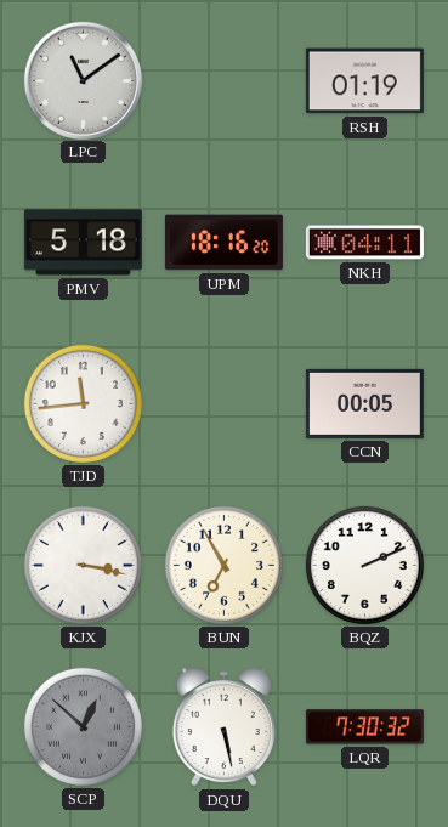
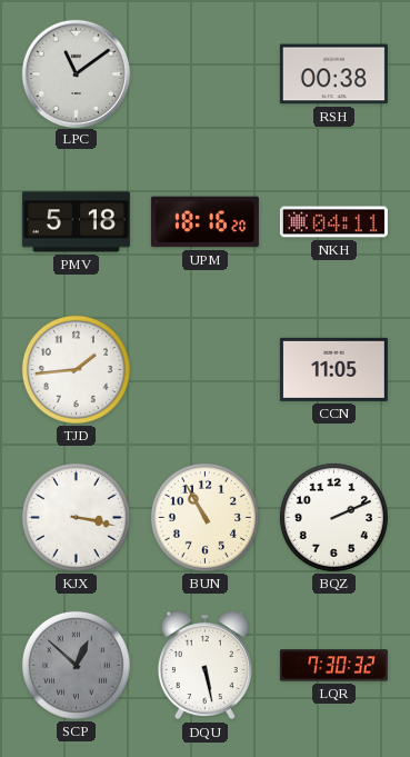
RSH: 01:19 -> 00:38
TJD: 11:44 -> 1:44
CCN: 00:05 -> 11:05
BUN: 6:55 -> 10:55
